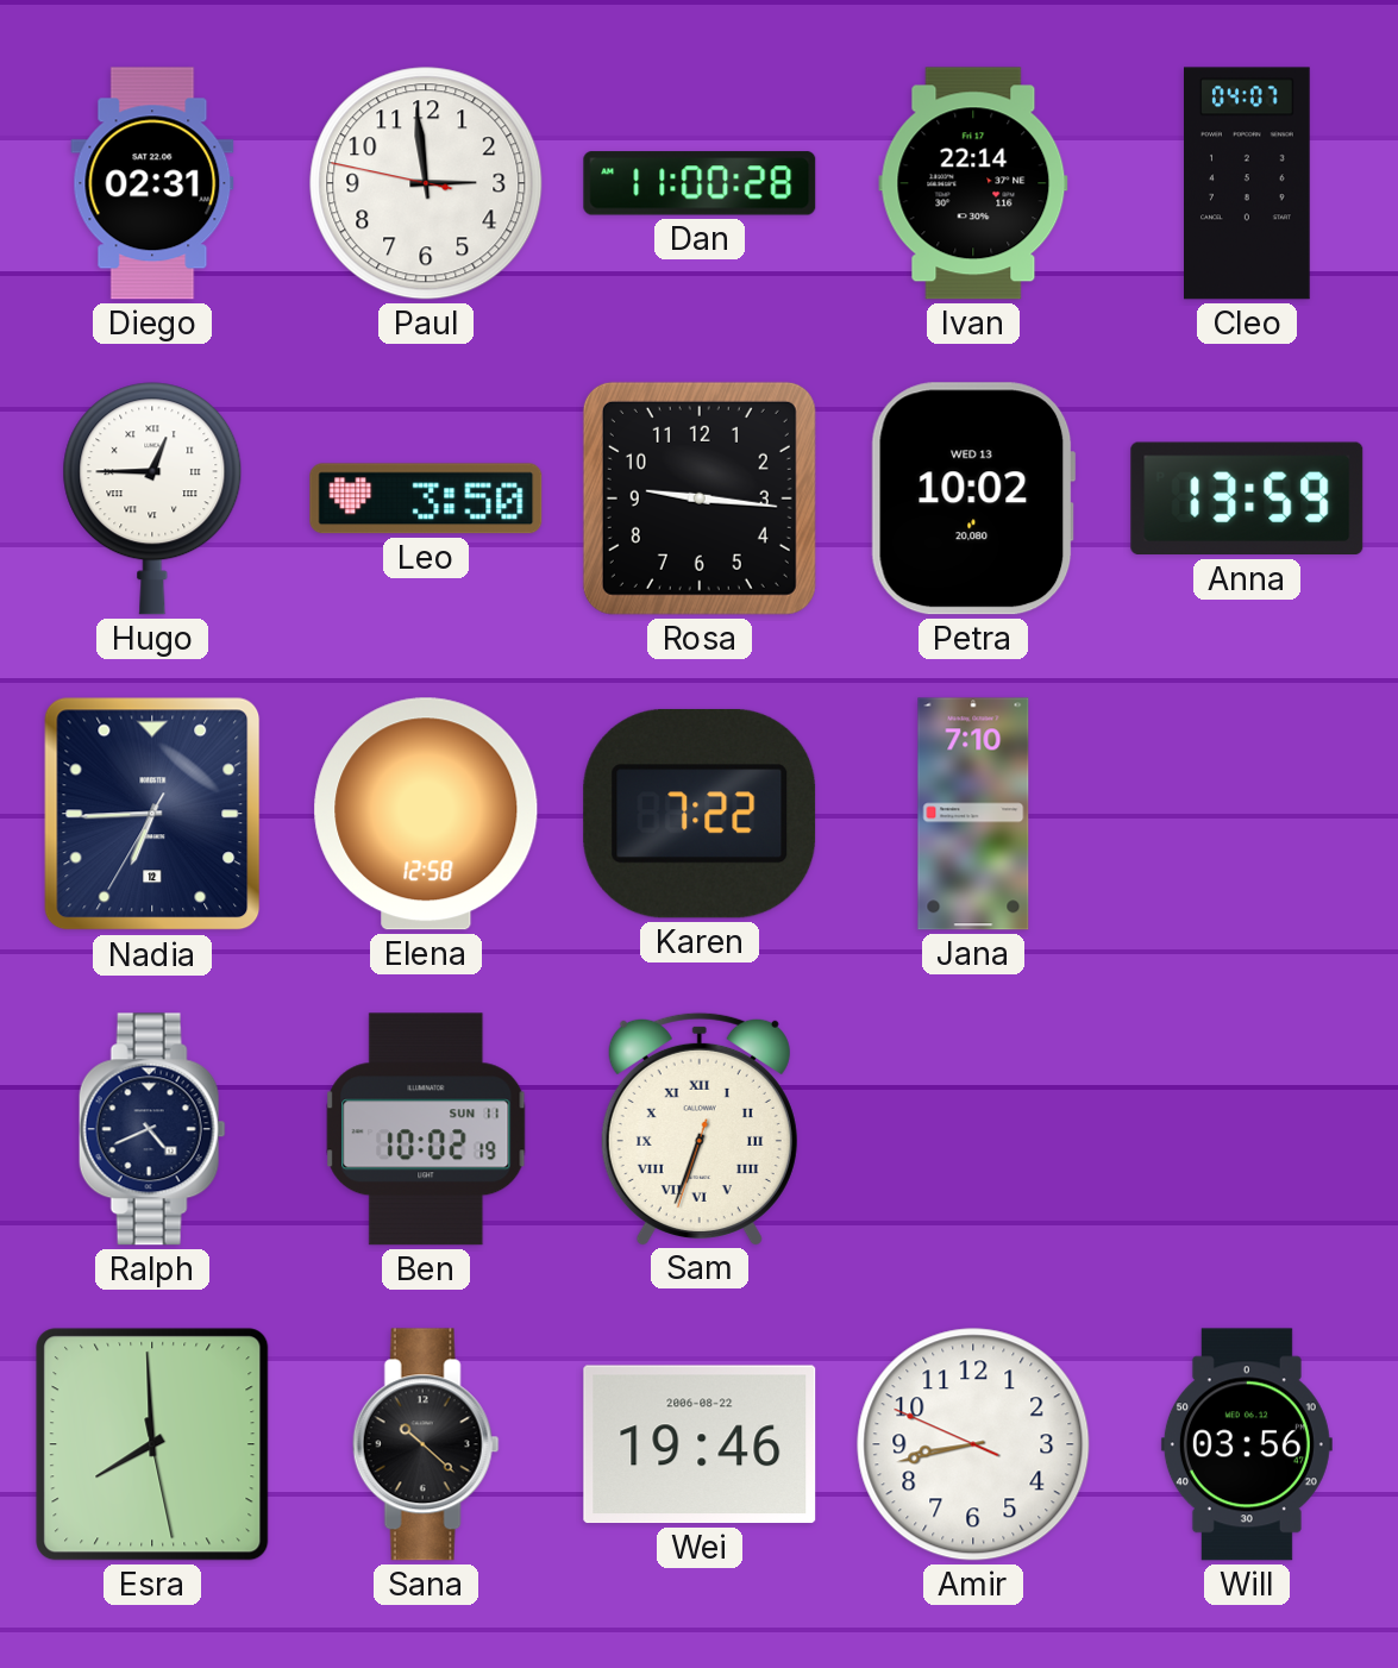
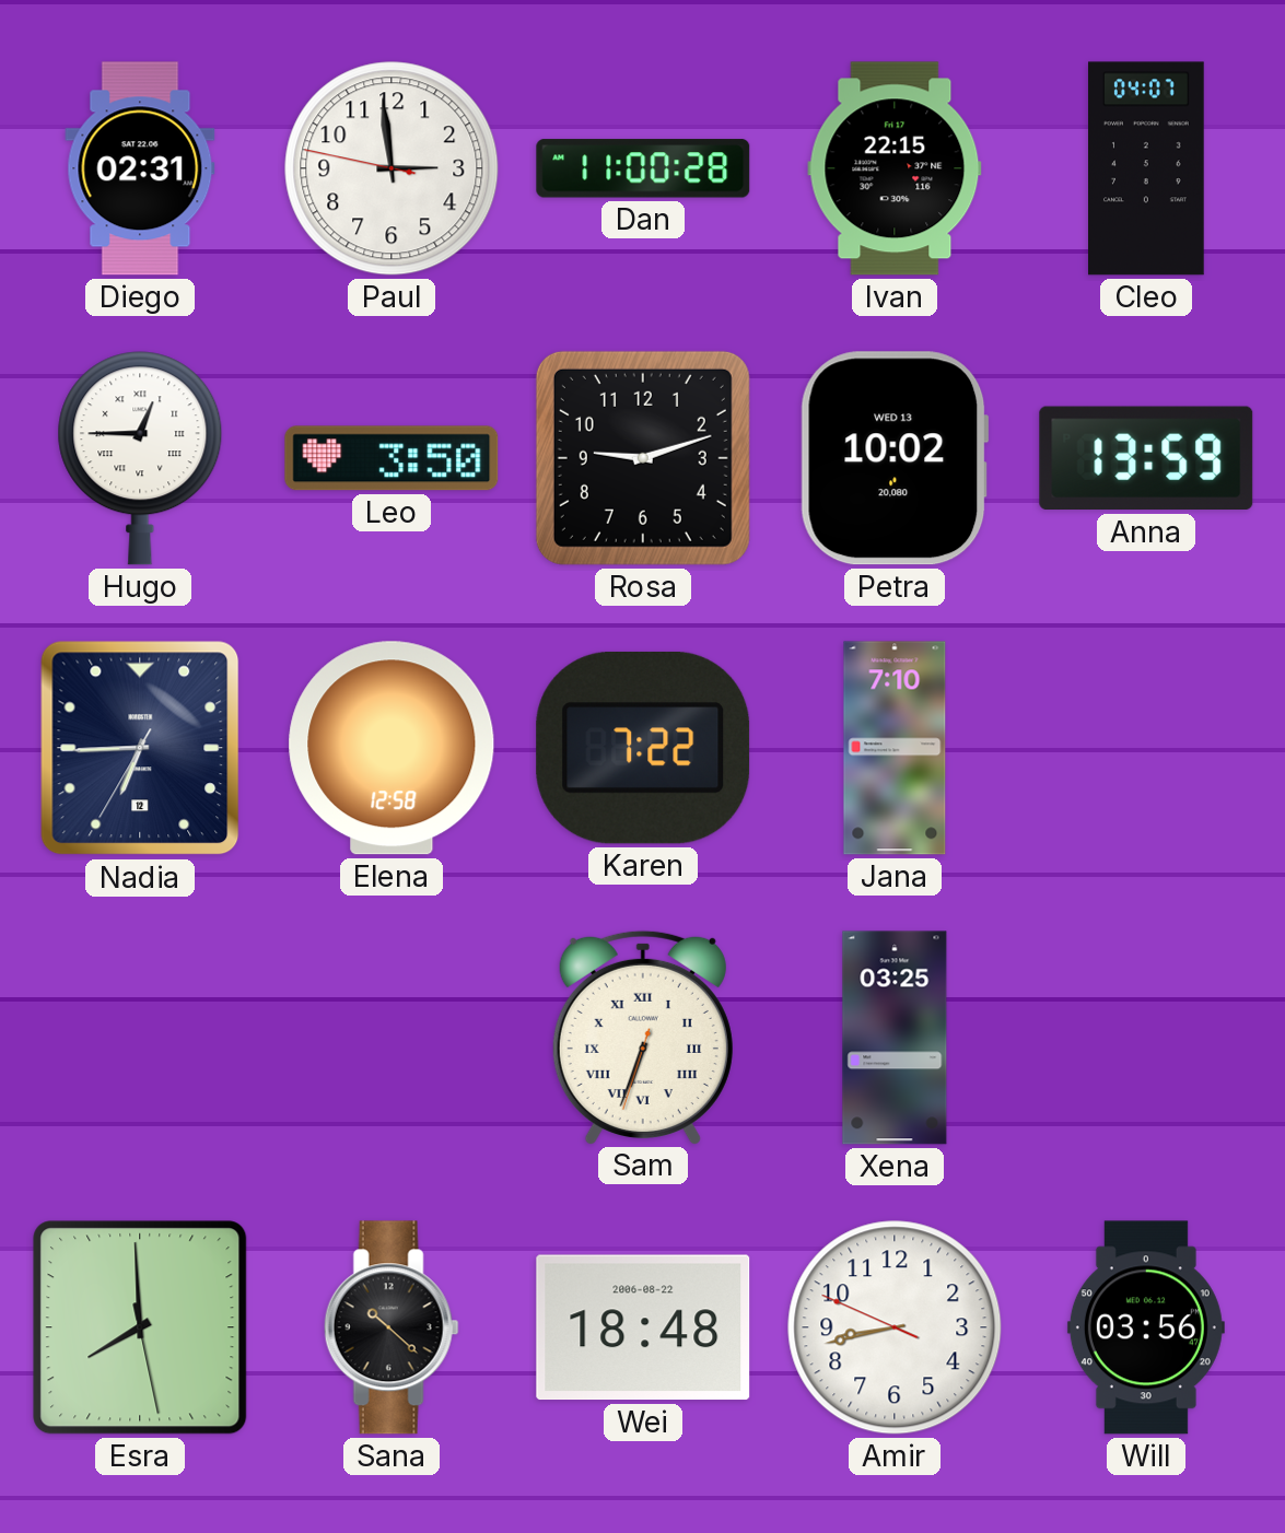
Ivan: 22:14 -> 22:15
Rosa: 9:16 -> 9:12
Ralph: 4:41 -> none
Ben: 10:02 -> none
Xena: none -> 03:25
Wei: 19:46 -> 18:48
